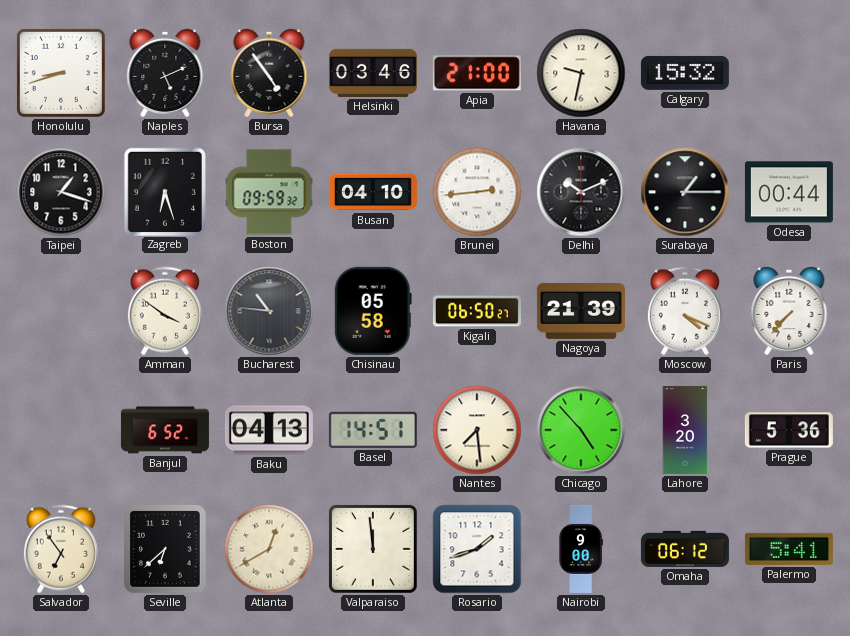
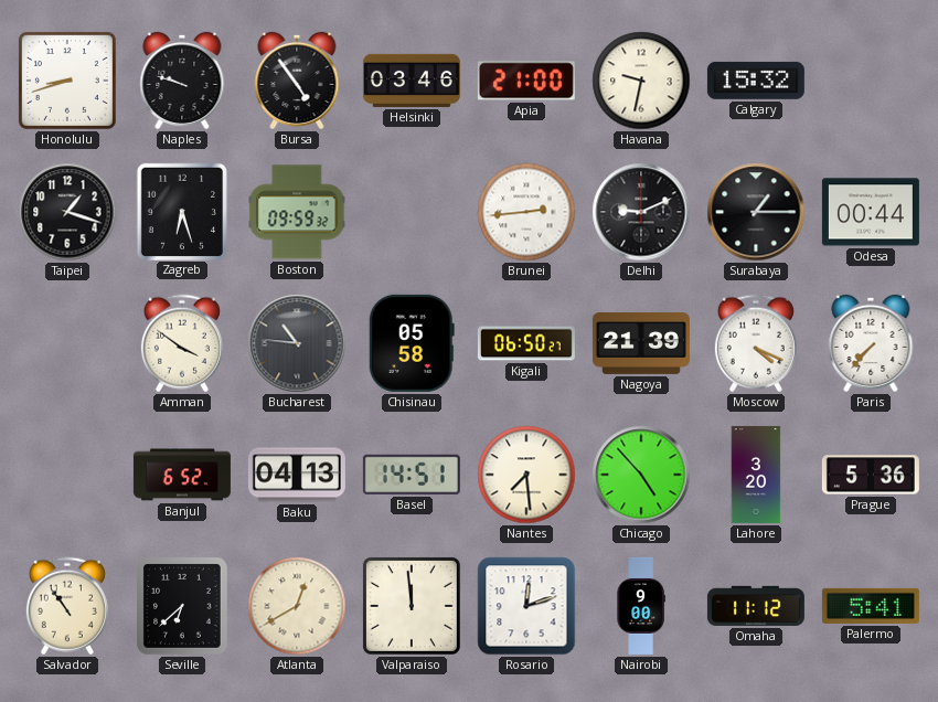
Naples: 5:11 -> 9:48
Busan: 04:10 -> none
Delhi: 10:11 -> 9:11
Salvador: 6:54 -> 10:54
Rosario: 1:42 -> 12:12
Omaha: 06:12 -> 11:12
